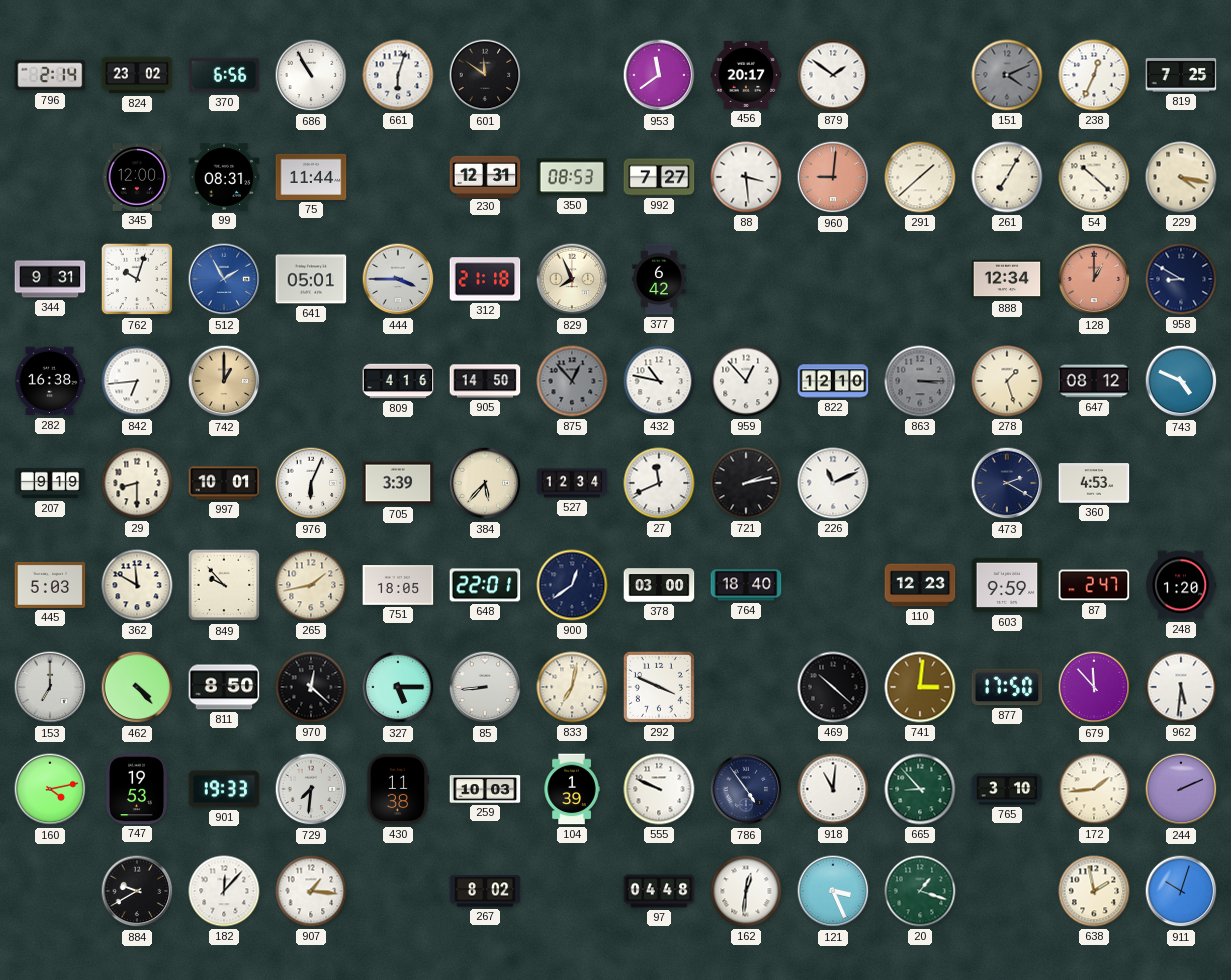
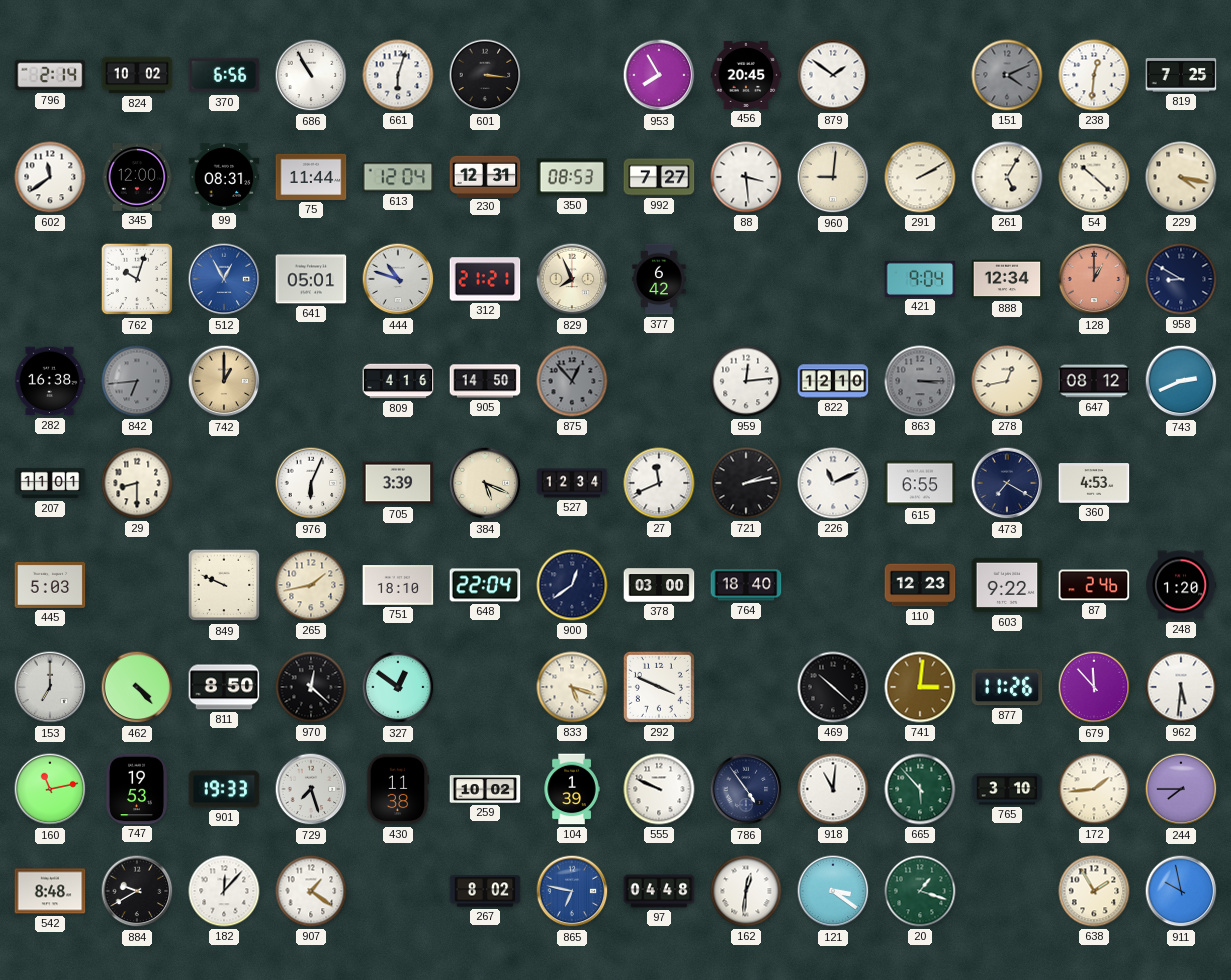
824: 23:02 -> 10:02
601: 11:51 -> 3:16
953: 11:39 -> 7:55
456: 20:17 -> 20:45
238: 12:34 -> 12:31
602: none -> 11:39
613: none -> 12:04
960 dial: salmon -> cream
291: 1:38 -> 2:10
261: 7:05 -> 5:05
344: 9:31 -> none
512: 1:55 -> 12:55
444: 3:45 -> 10:48
312: 21:18 -> 21:21
421: none -> 9:04
842 dial: white -> grey
432: 10:47 -> none
959: 12:53 -> 12:14
278: 1:27 -> 12:43
743: 4:49 -> 2:41
207: 9:19 -> 11:01
997: 10:01 -> none
384: 5:37 -> 5:19
615: none -> 6:55
473: 2:20 -> 7:20
362: 11:50 -> none
849: 9:53 -> 9:49
751: 18:05 -> 18:10
648: 22:01 -> 22:04
603: 9:59 -> 9:22
87: 2:47 -> 2:46
327: 5:15 -> 12:51
85: 8:44 -> none
833: 7:02 -> 5:18
877: 17:50 -> 11:26
160: 4:13 -> 11:13
729: 7:31 -> 7:27
259: 10:03 -> 10:02
665: 8:53 -> 5:53
244: 2:11 -> 7:45
542: none -> 8:48
907: 1:16 -> 1:21
865: none -> 6:47
121: 3:26 -> 3:21
638: 1:58 -> 1:55
911: 10:03 -> 9:58
